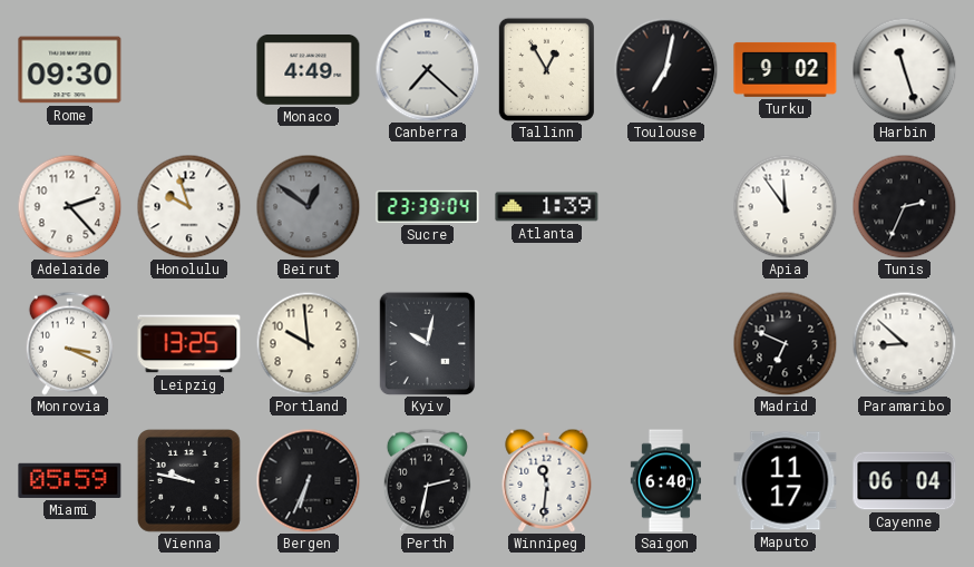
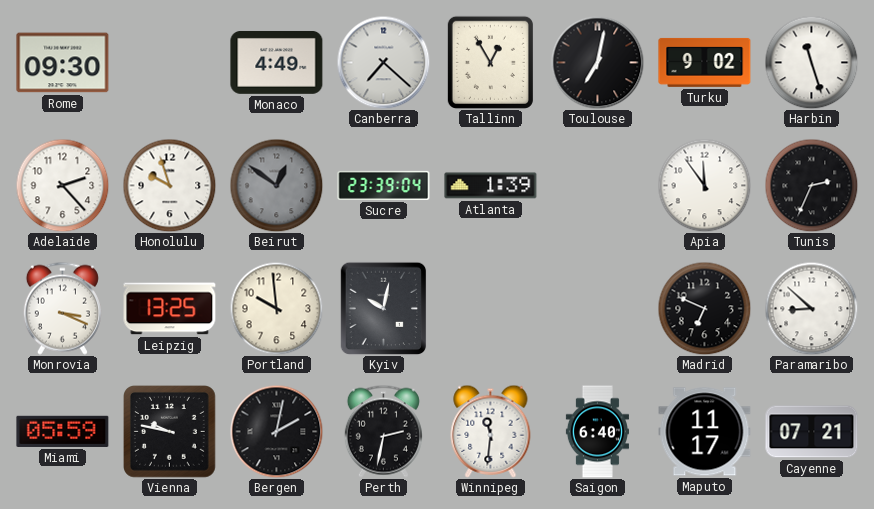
Bergen: 6:34 -> 2:02
Cayenne: 06:04 -> 07:21
